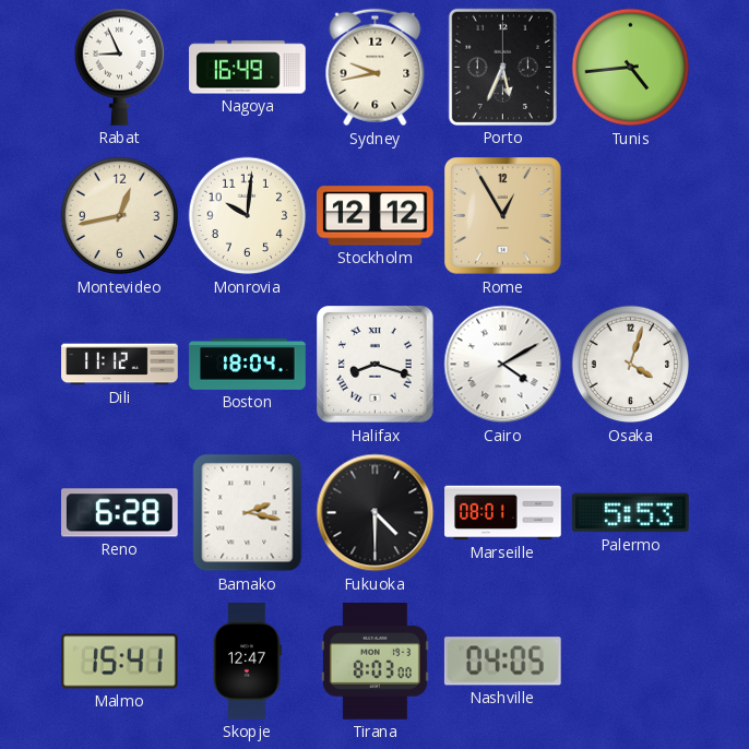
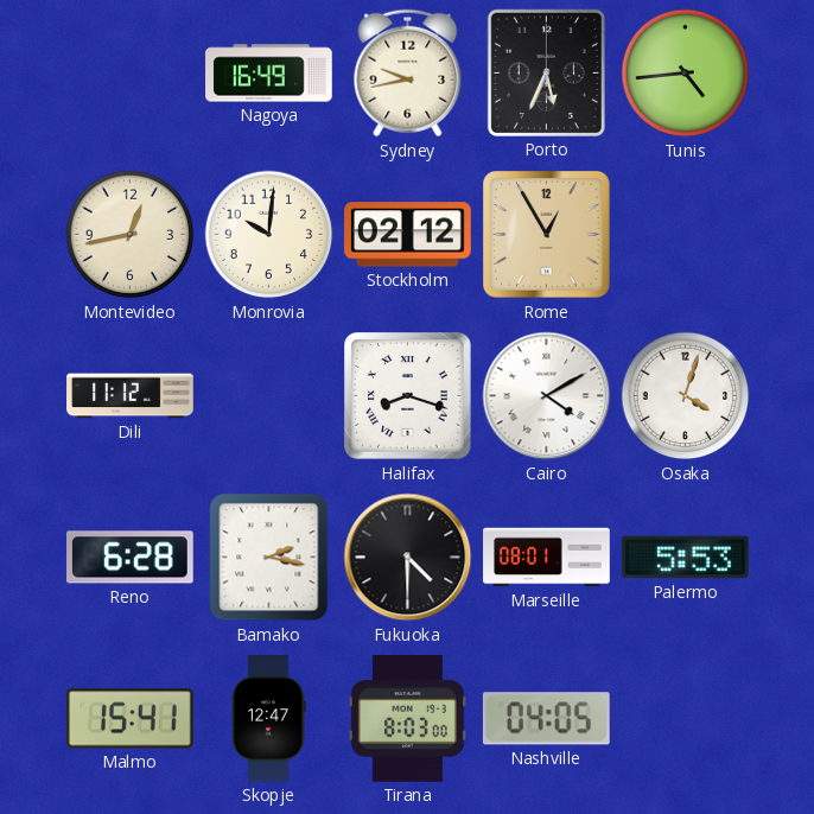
Rabat: 8:56 -> none
Stockholm: 12:12 -> 02:12
Boston: 18:04 -> none
